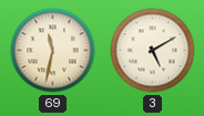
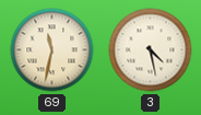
3: 5:10 -> 4:28
